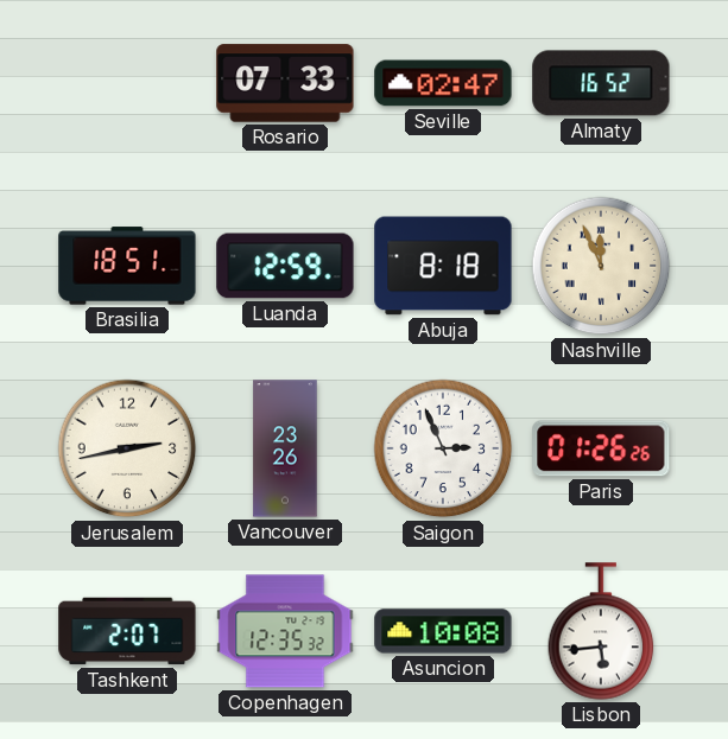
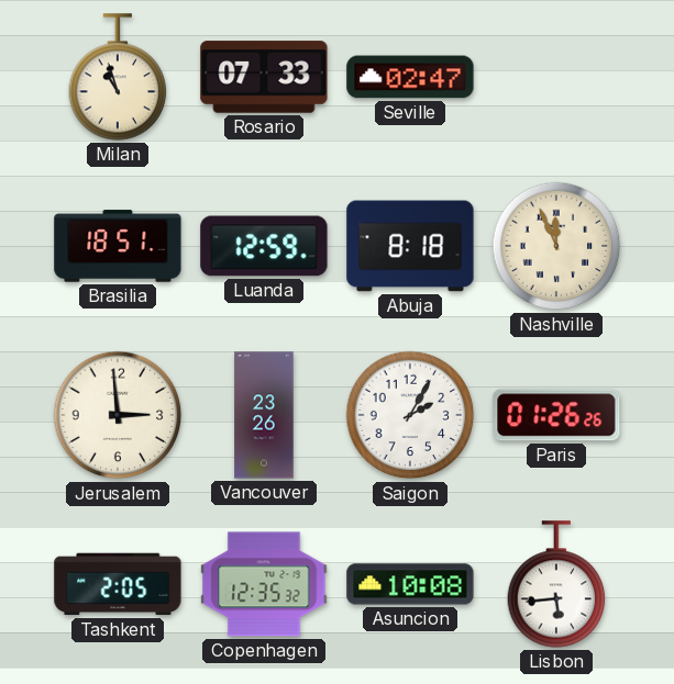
Milan: none -> 10:57
Almaty: 16:52 -> none
Jerusalem: 2:43 -> 2:59
Saigon: 2:56 -> 2:05
Tashkent: 2:07 -> 2:05
